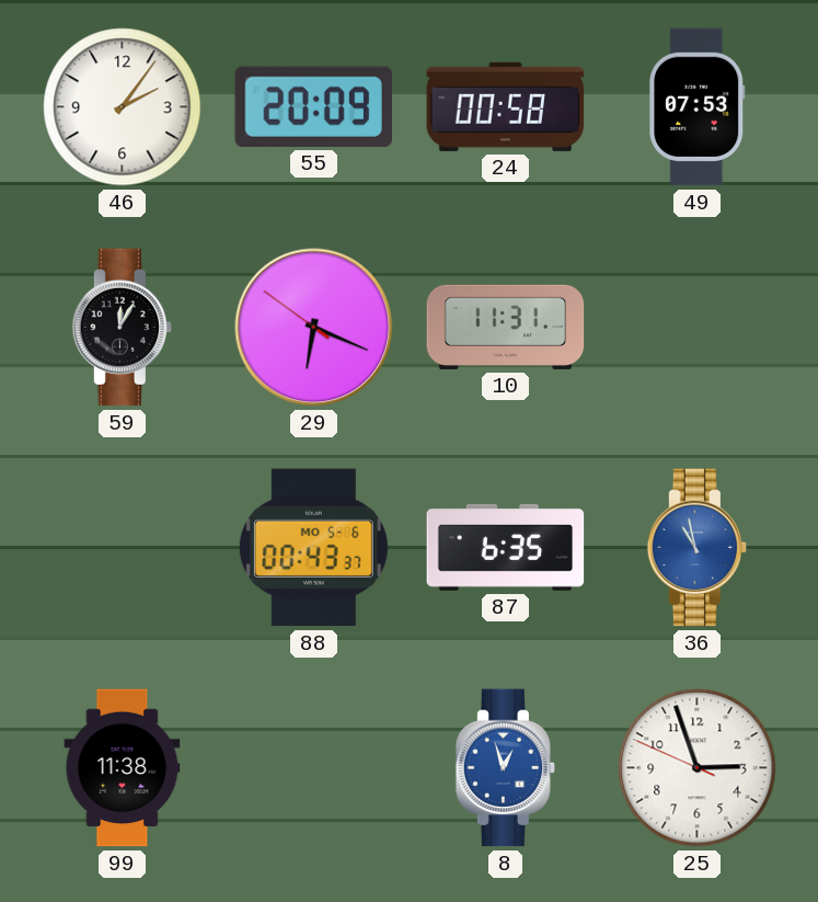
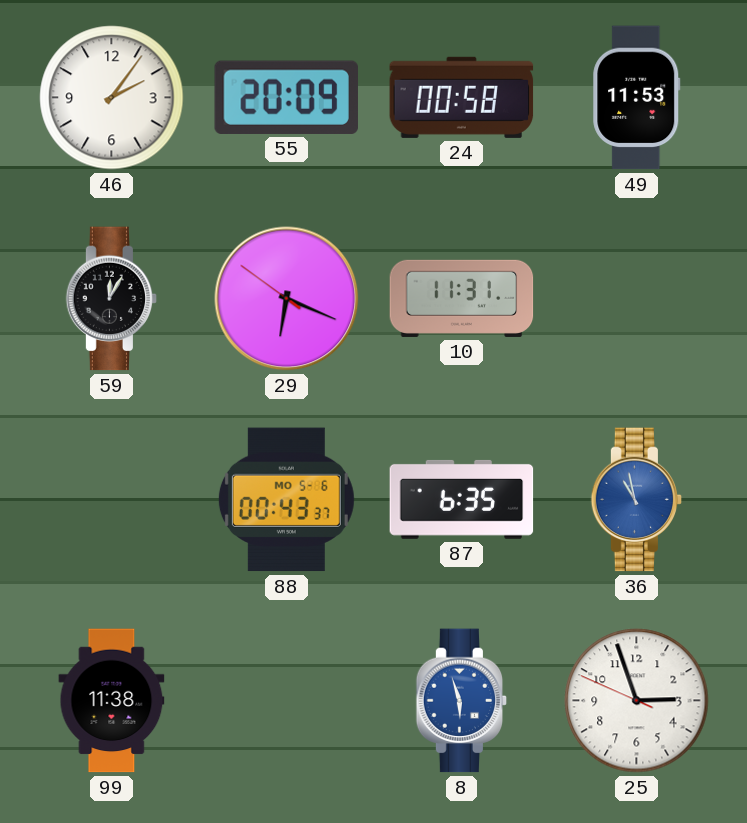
49: 07:53 -> 11:53
8: 12:57 -> 5:57
